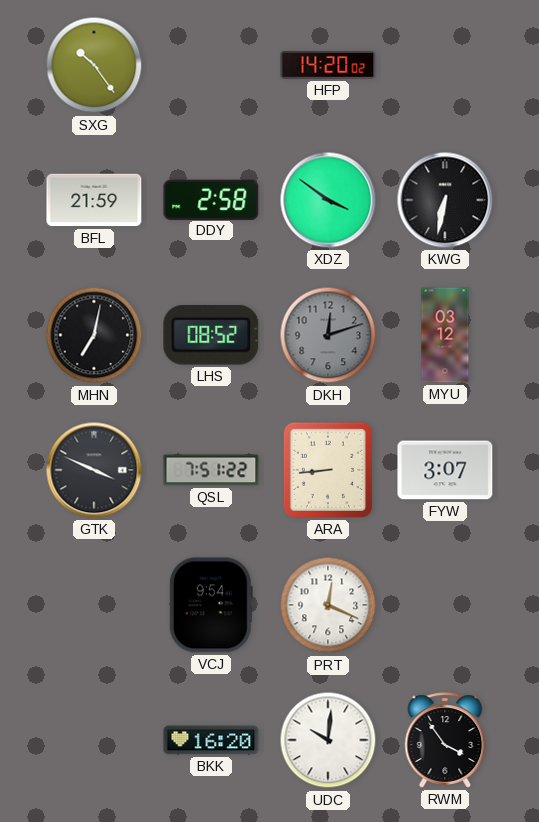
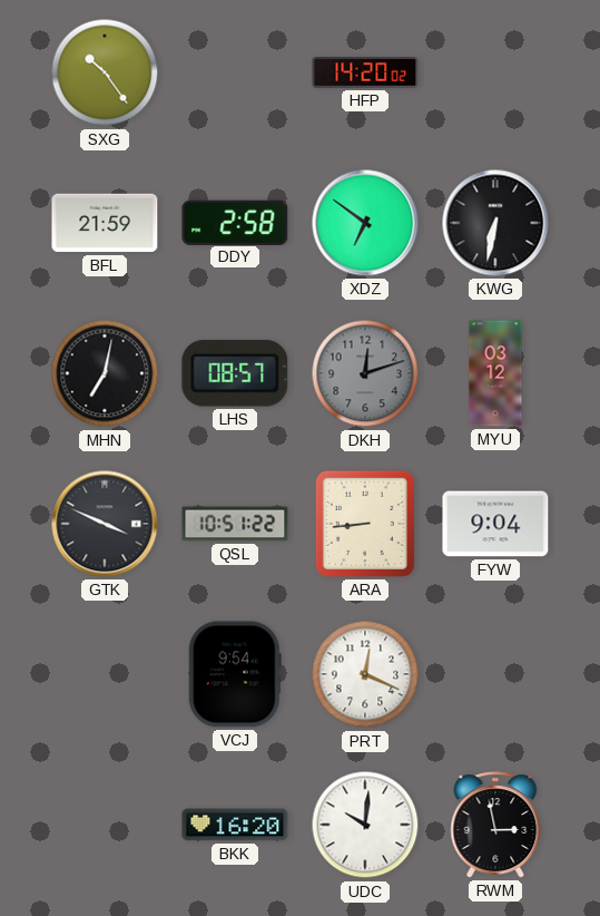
XDZ: 3:51 -> 6:51
LHS: 08:52 -> 08:57
QSL: 7:51 -> 10:51
FYW: 3:07 -> 9:04
RWM: 3:54 -> 2:58
